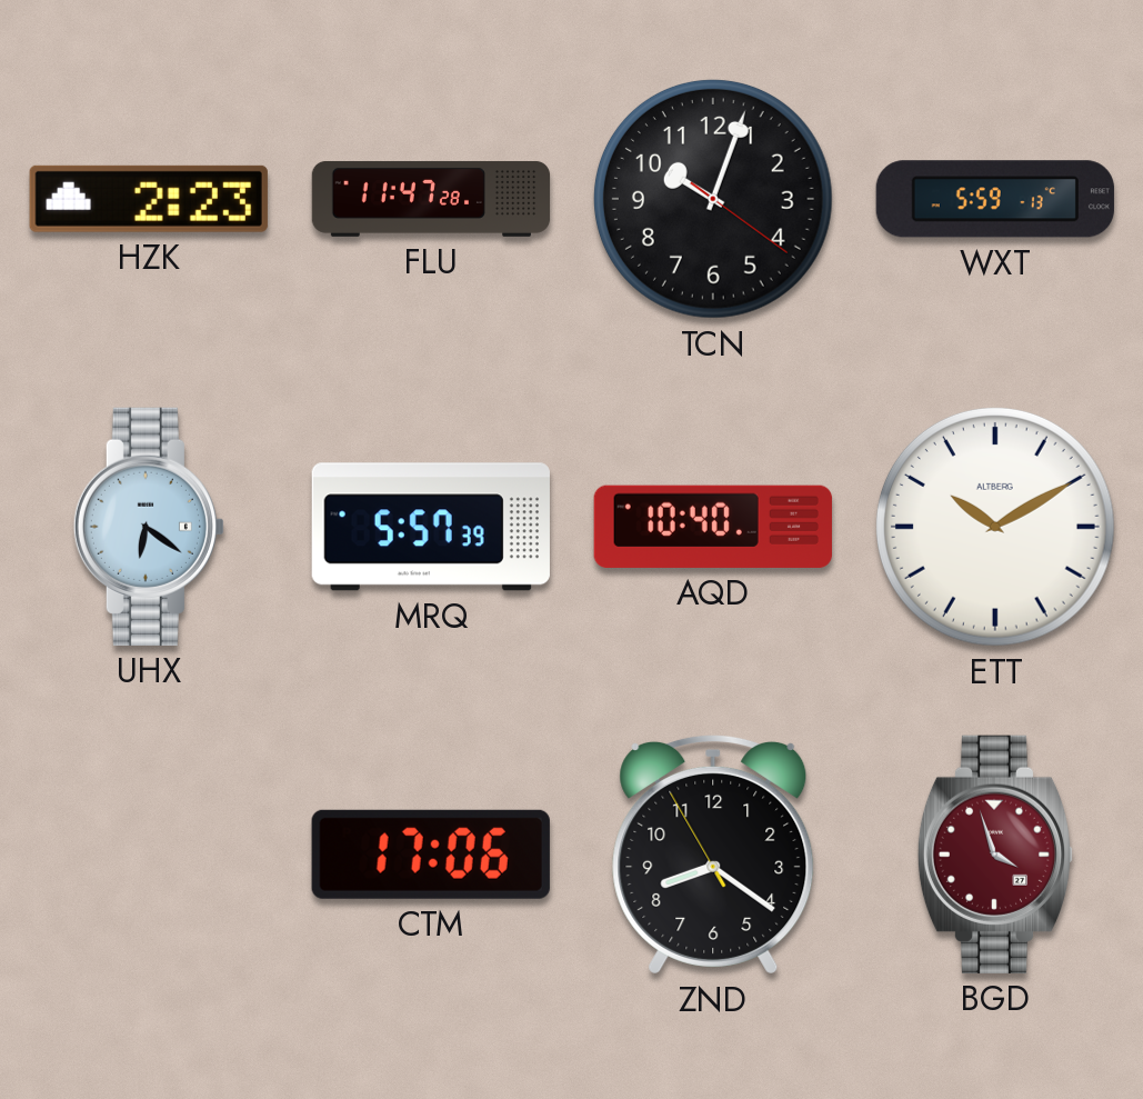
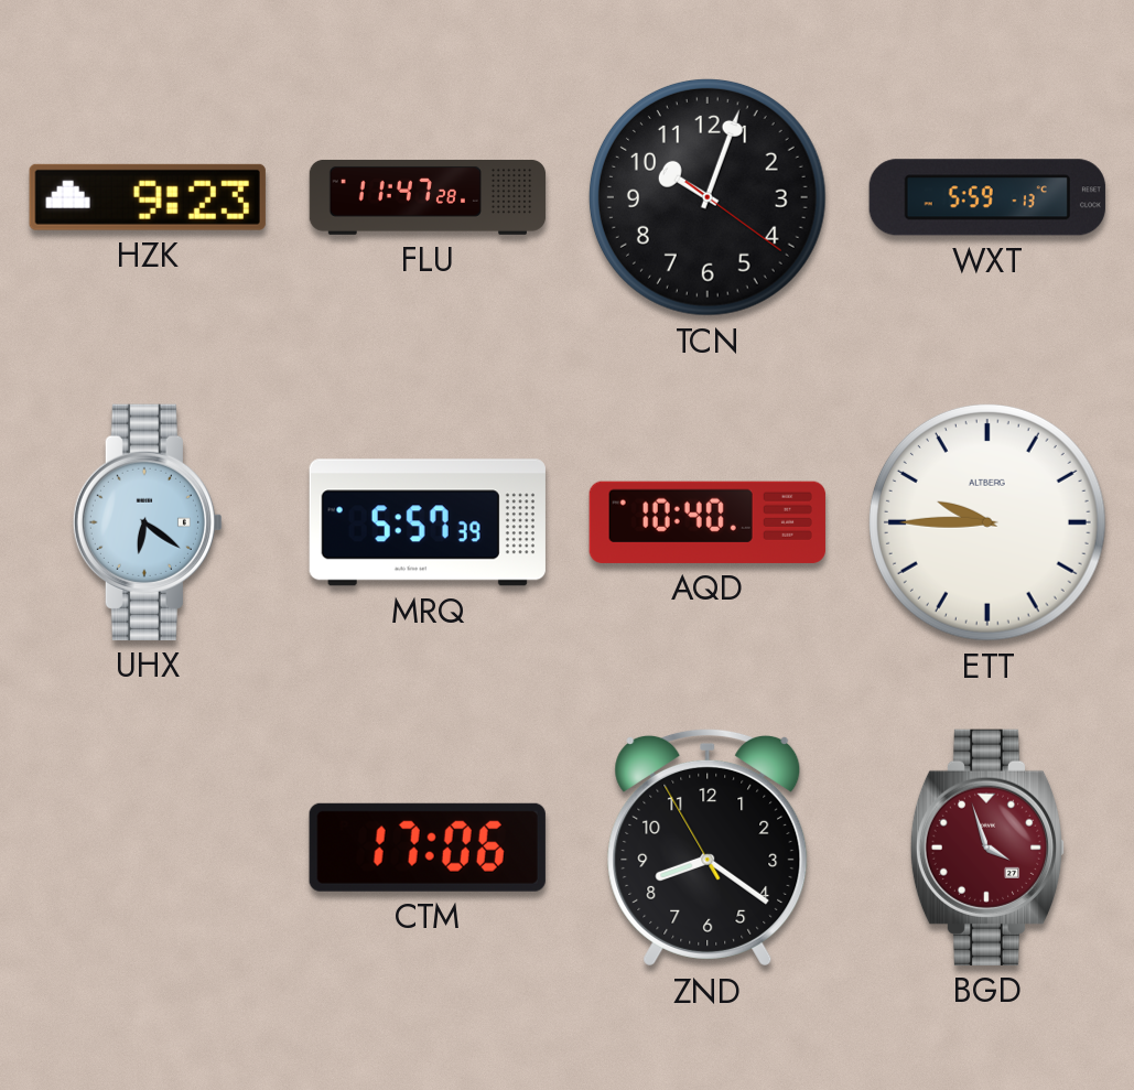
HZK: 2:23 -> 9:23
ETT: 10:10 -> 9:45
